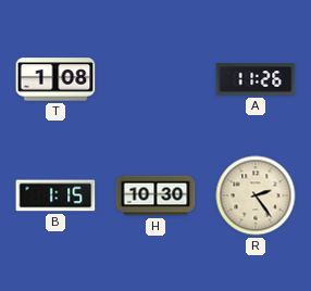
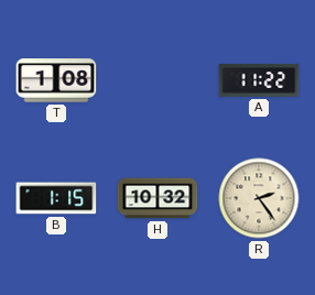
A: 11:26 -> 11:22
H: 10:30 -> 10:32
